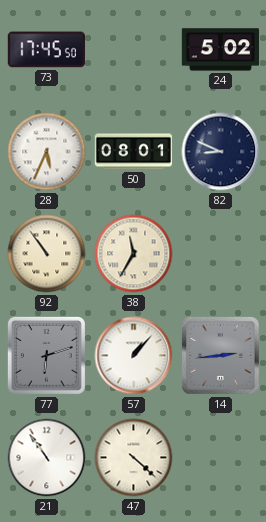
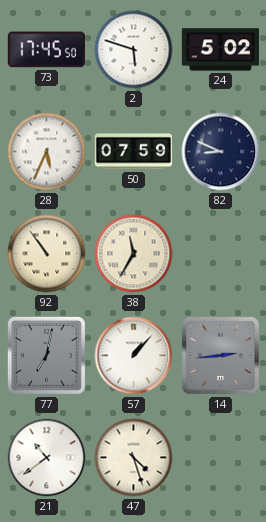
2: none -> 5:48
50: 08:01 -> 07:59
77: 6:12 -> 7:02
21: 10:54 -> 10:39
47: 4:22 -> 4:27
